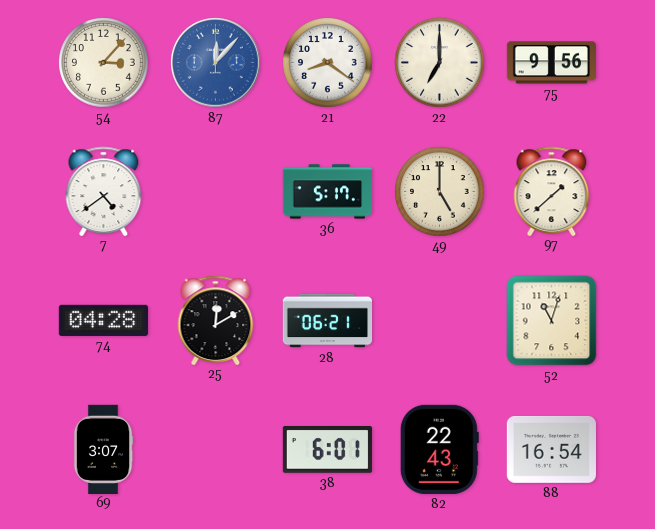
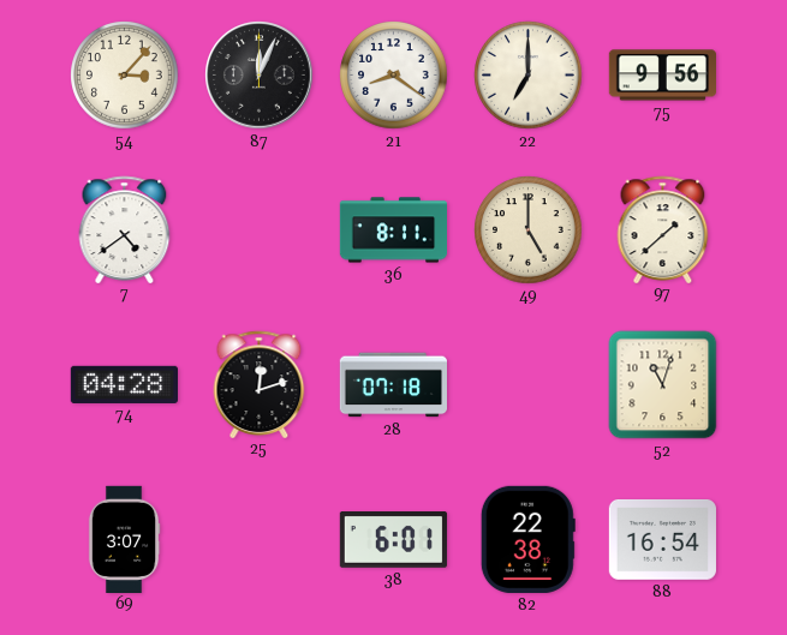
87: 12:07 -> 12:04
87 dial: blue -> black
36: 5:17 -> 8:11
25: 12:10 -> 12:12
28: 06:21 -> 07:18
82: 22:43 -> 22:38
